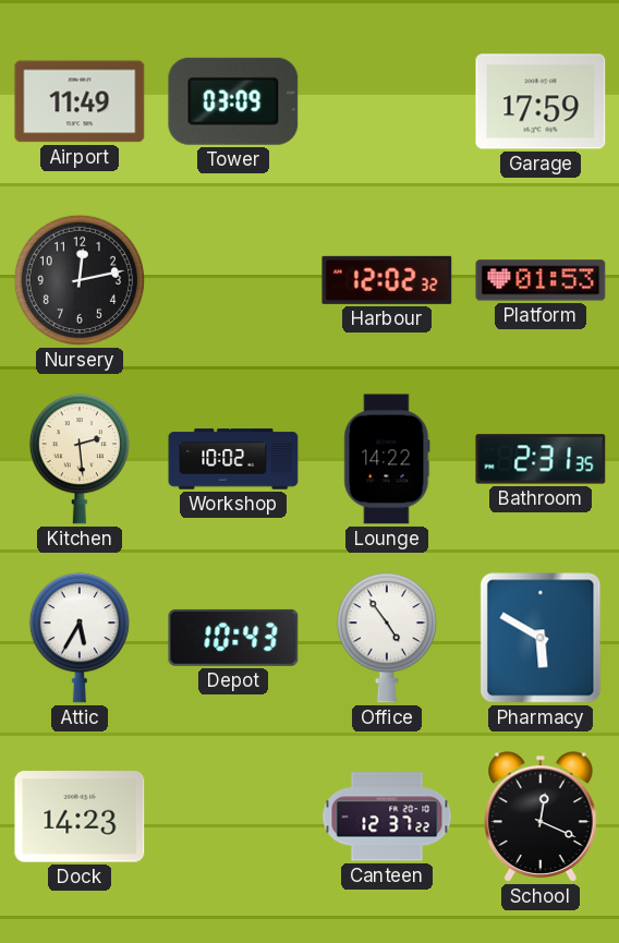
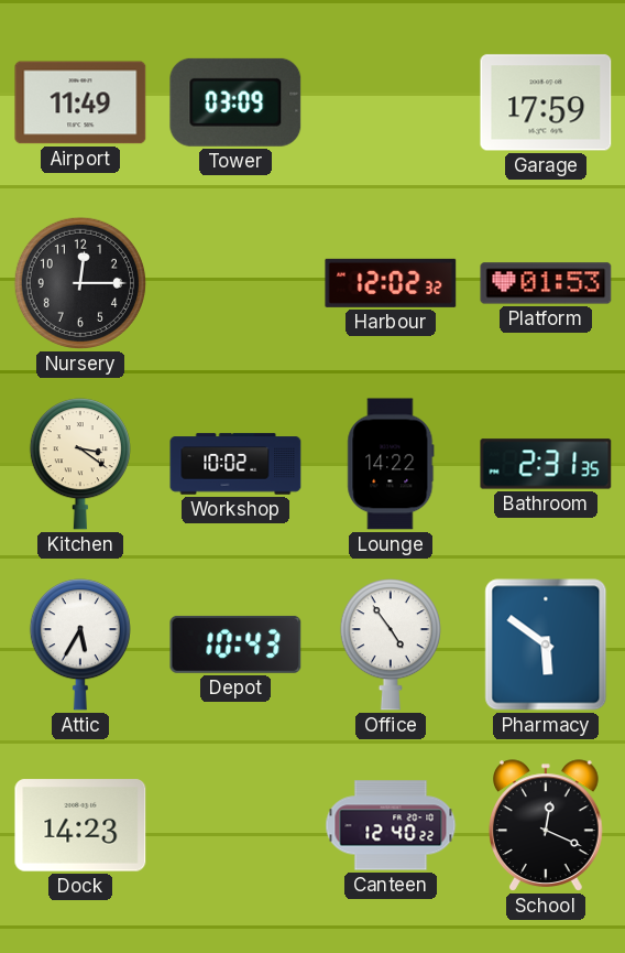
Nursery: 12:13 -> 12:15
Kitchen: 2:29 -> 3:21
Pharmacy: 5:50 -> 5:51
Canteen: 12:37 -> 12:40
